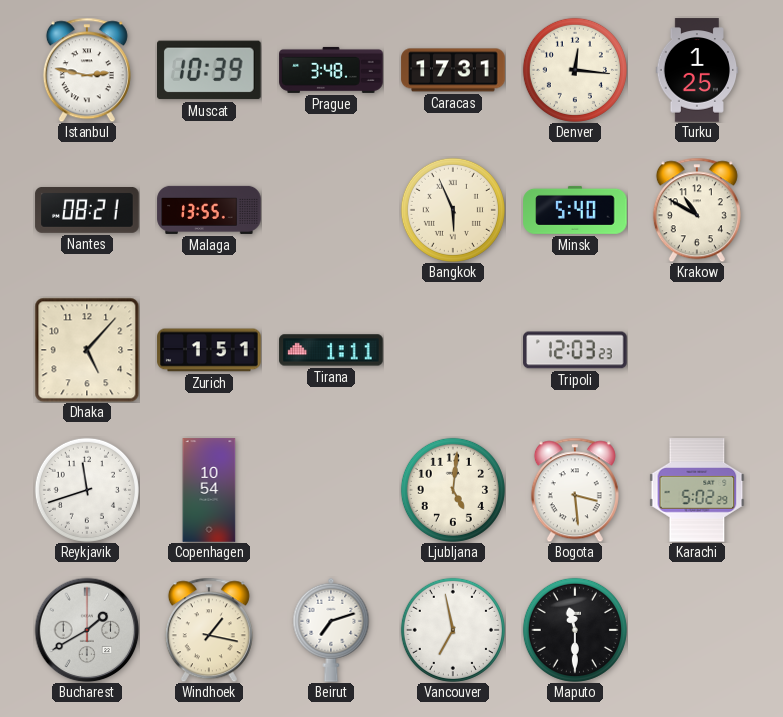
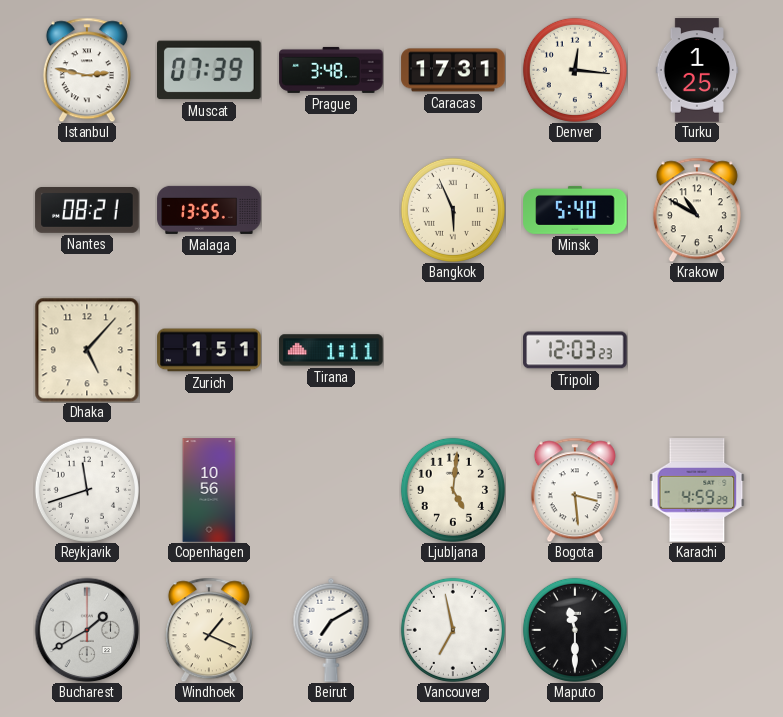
Muscat: 10:39 -> 07:39
Copenhagen: 10:54 -> 10:56
Karachi: 5:02 -> 4:59
Windhoek: 1:17 -> 1:19
Beirut: 7:12 -> 7:10
